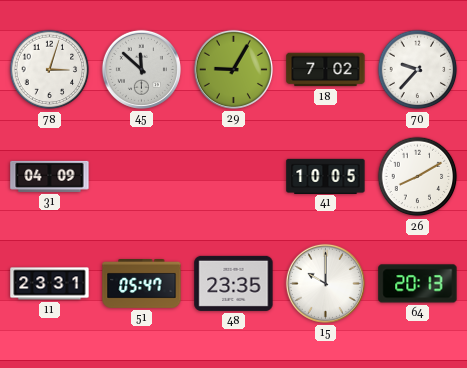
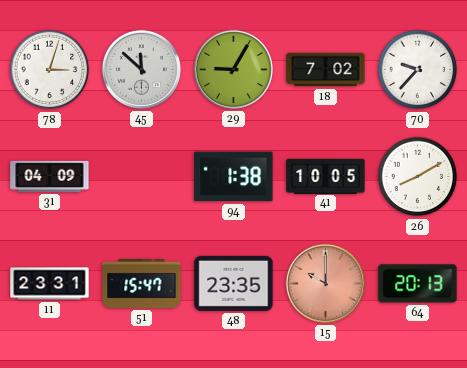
94: none -> 1:38
51: 05:47 -> 15:47
15 dial: white -> salmon
